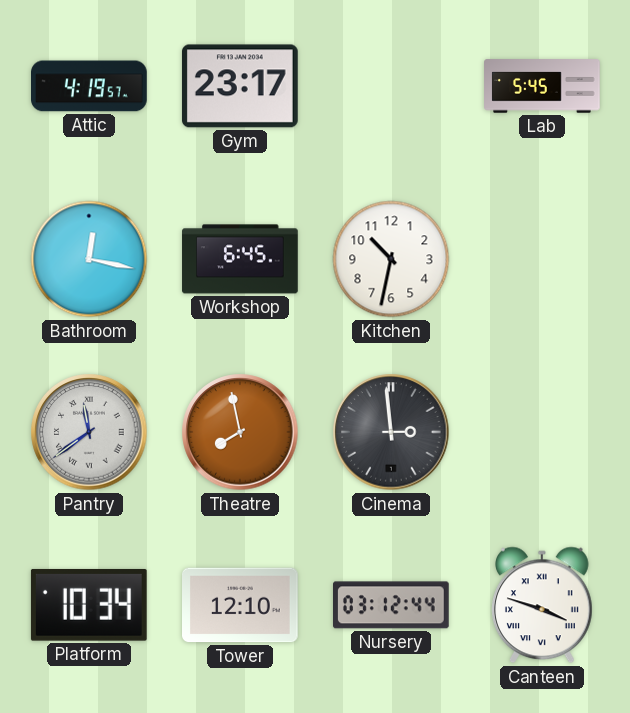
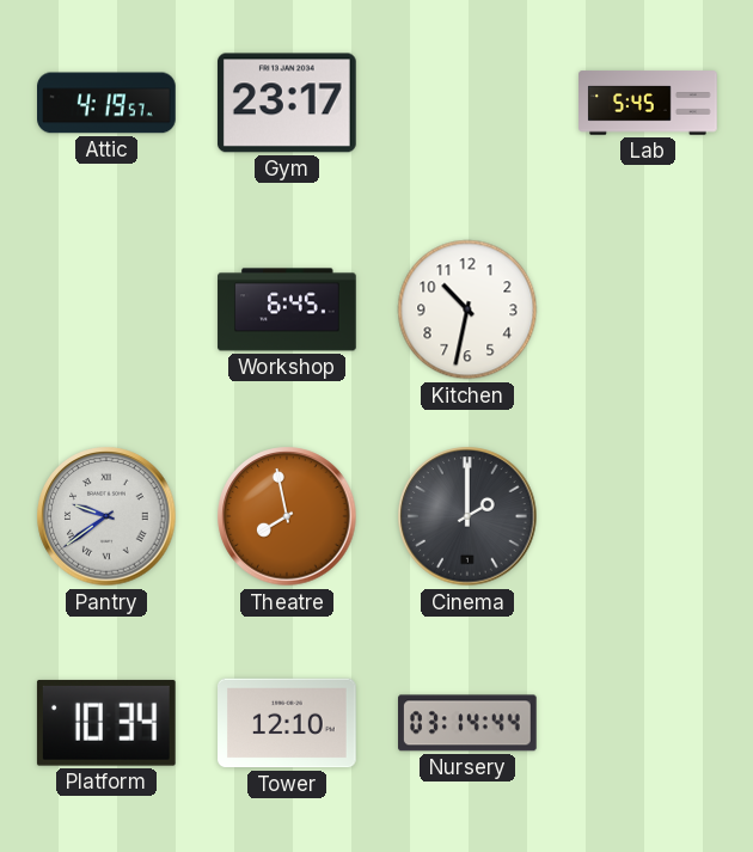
Bathroom: 12:17 -> none
Pantry: 11:39 -> 9:39
Cinema: 2:59 -> 2:00
Nursery: 03:12 -> 03:14
Canteen: 3:48 -> none
